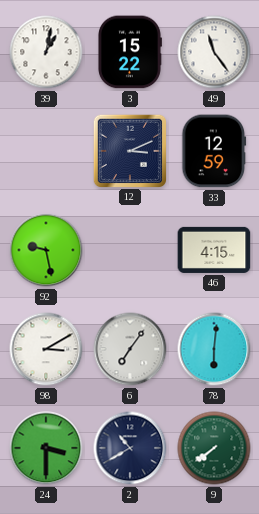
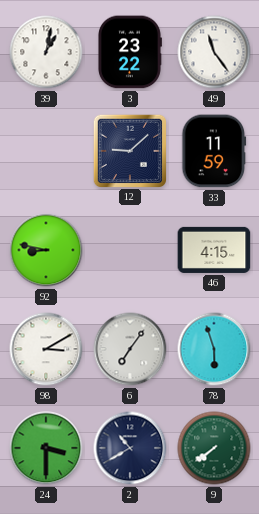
3: 15:22 -> 23:22
12: 3:11 -> 9:08
33: 12:59 -> 11:59
92: 9:28 -> 8:47
78: 6:01 -> 5:57
